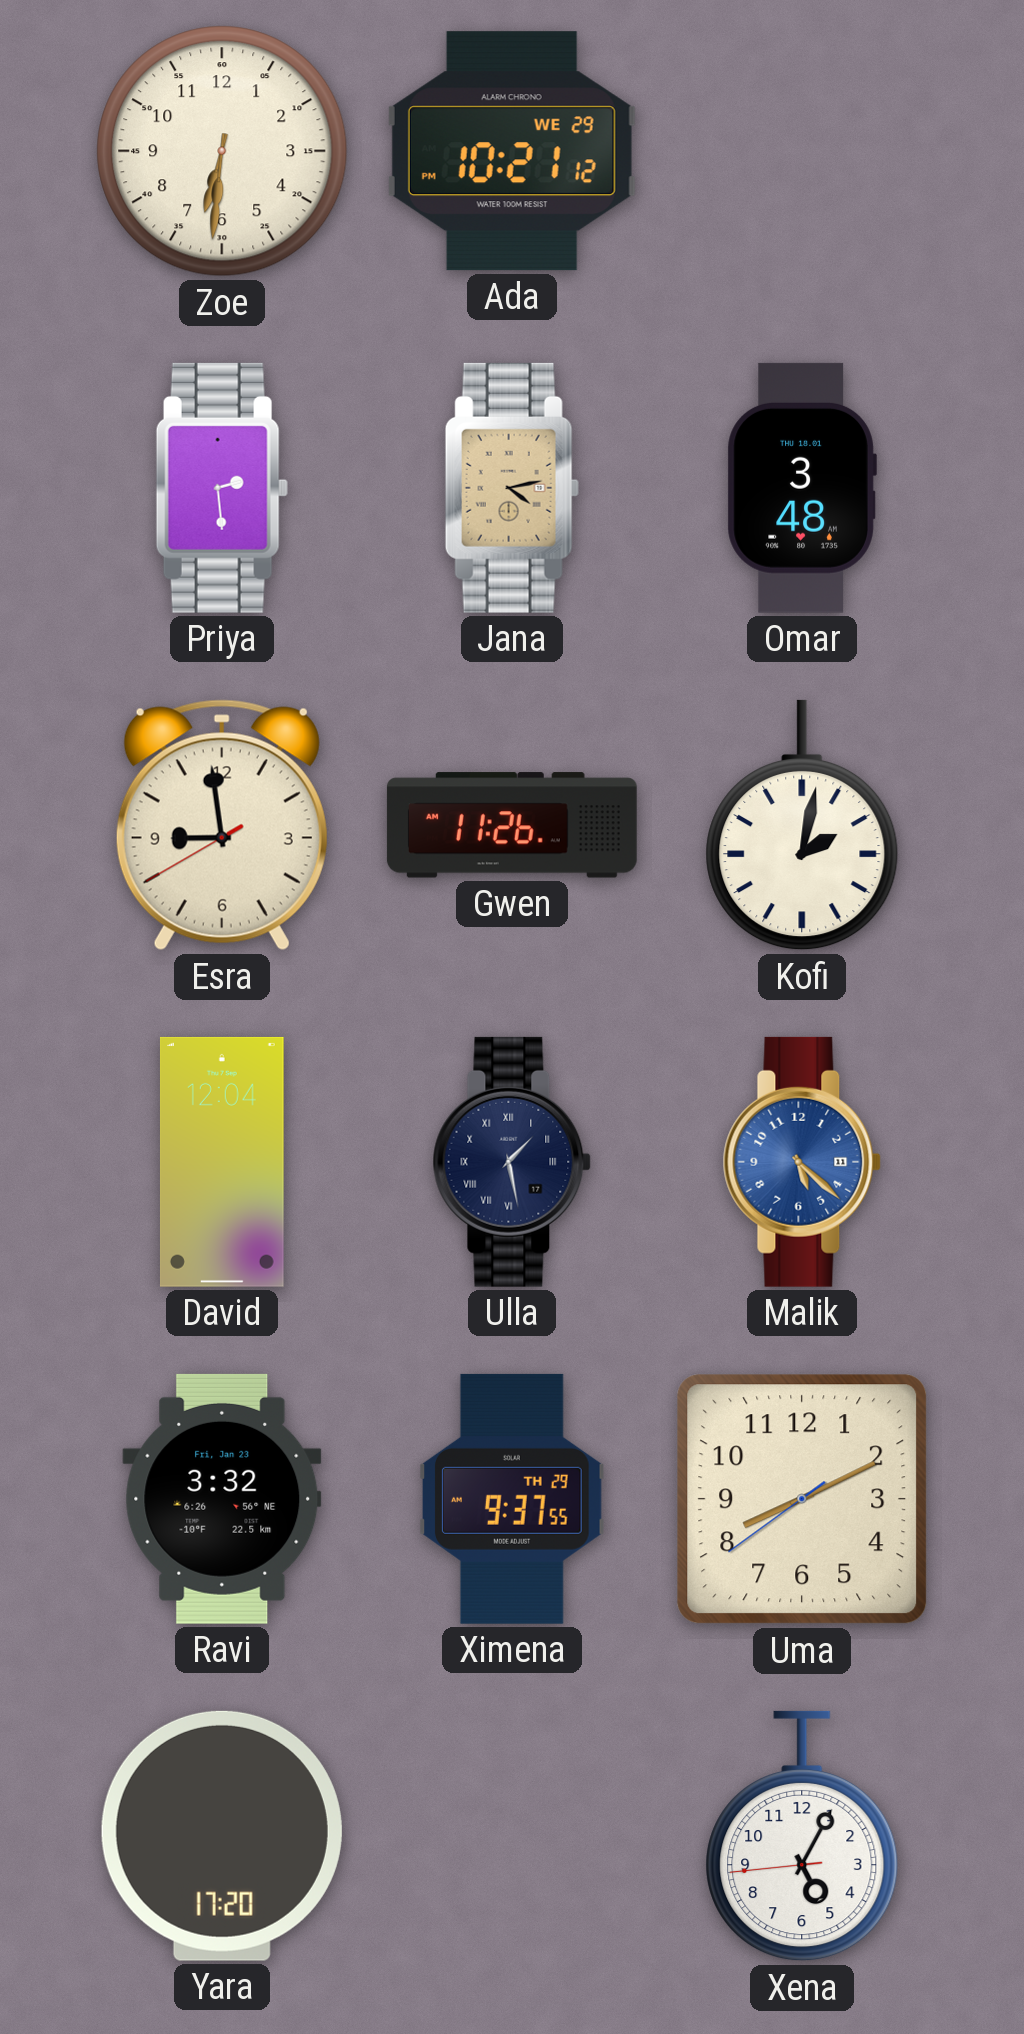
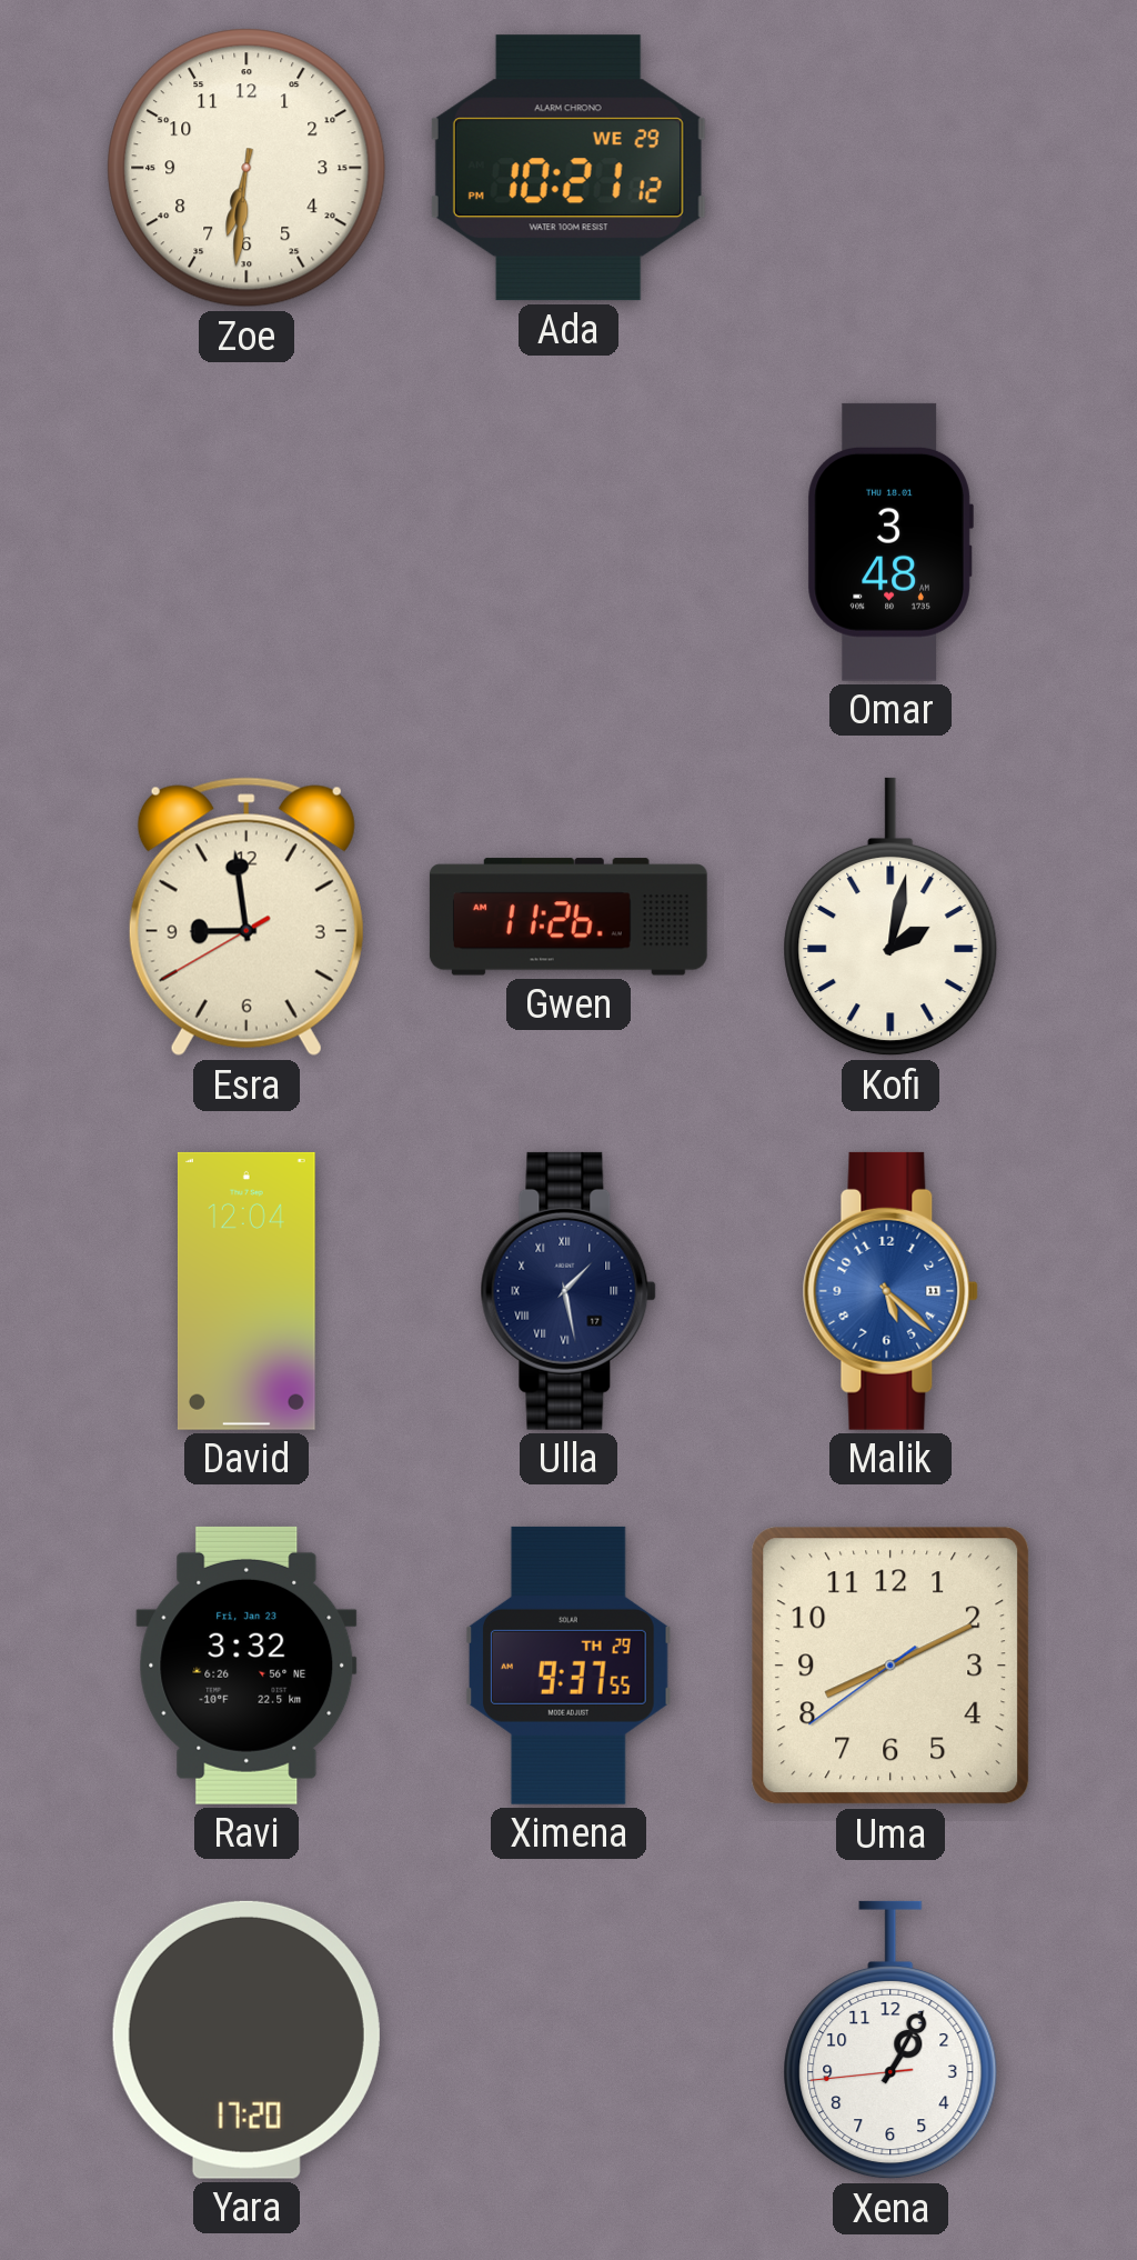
Priya: 2:29 -> none
Jana: 4:13 -> none
Xena: 5:04 -> 1:04
